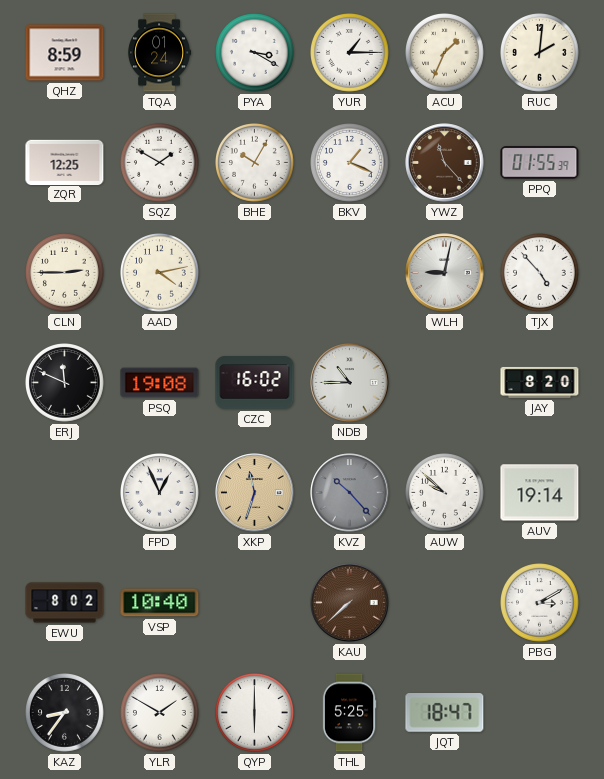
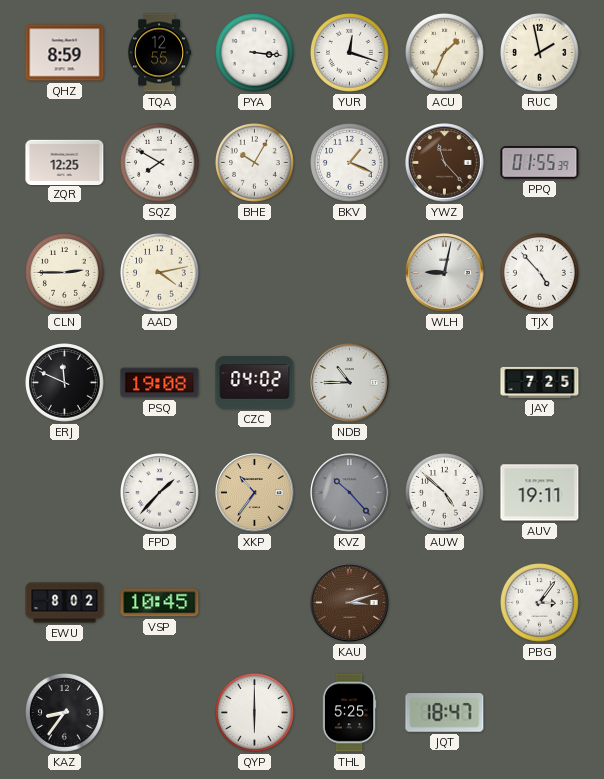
TQA: 01:24 -> 12:55
PYA: 3:20 -> 3:16
YUR: 1:15 -> 12:18
RUC: 2:01 -> 1:58
SQZ: 1:50 -> 7:50
CZC: 16:02 -> 04:02
JAY: 8:20 -> 7:25
FPD: 12:56 -> 1:37
XKP: 11:33 -> 10:36
AUW: 9:52 -> 4:52
AUV: 19:14 -> 19:11
VSP: 10:40 -> 10:45
KAU: 7:38 -> 3:12
PBG: 3:10 -> 3:06
YLR: 1:50 -> none
